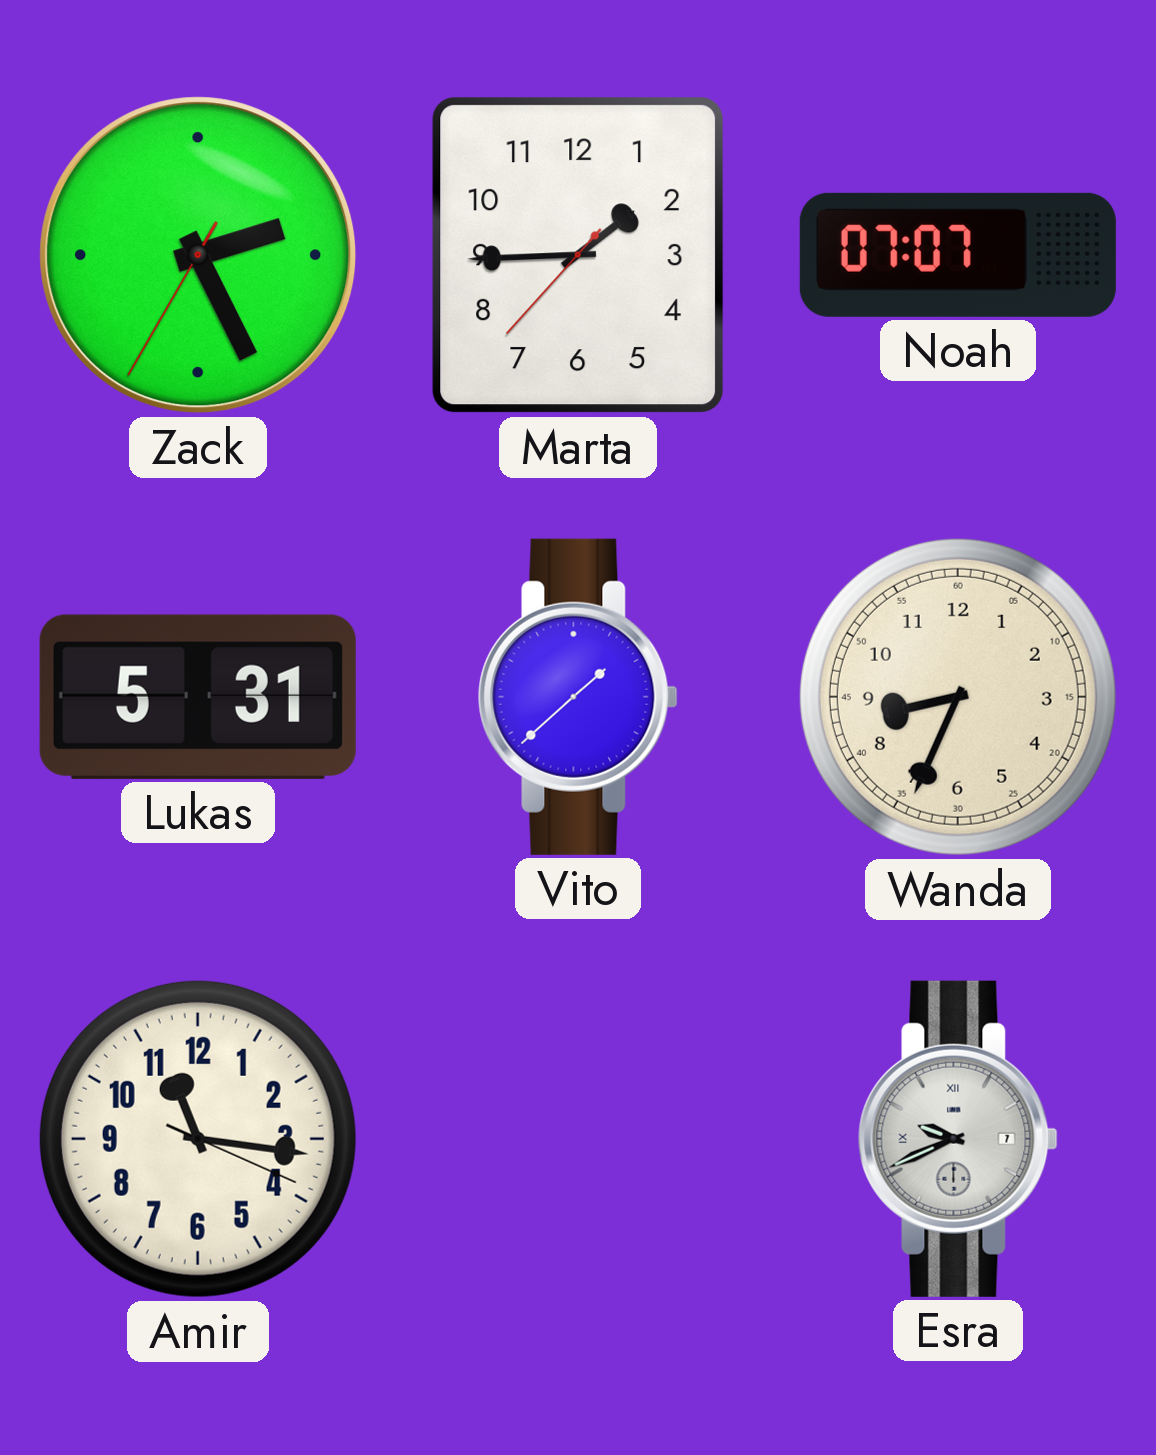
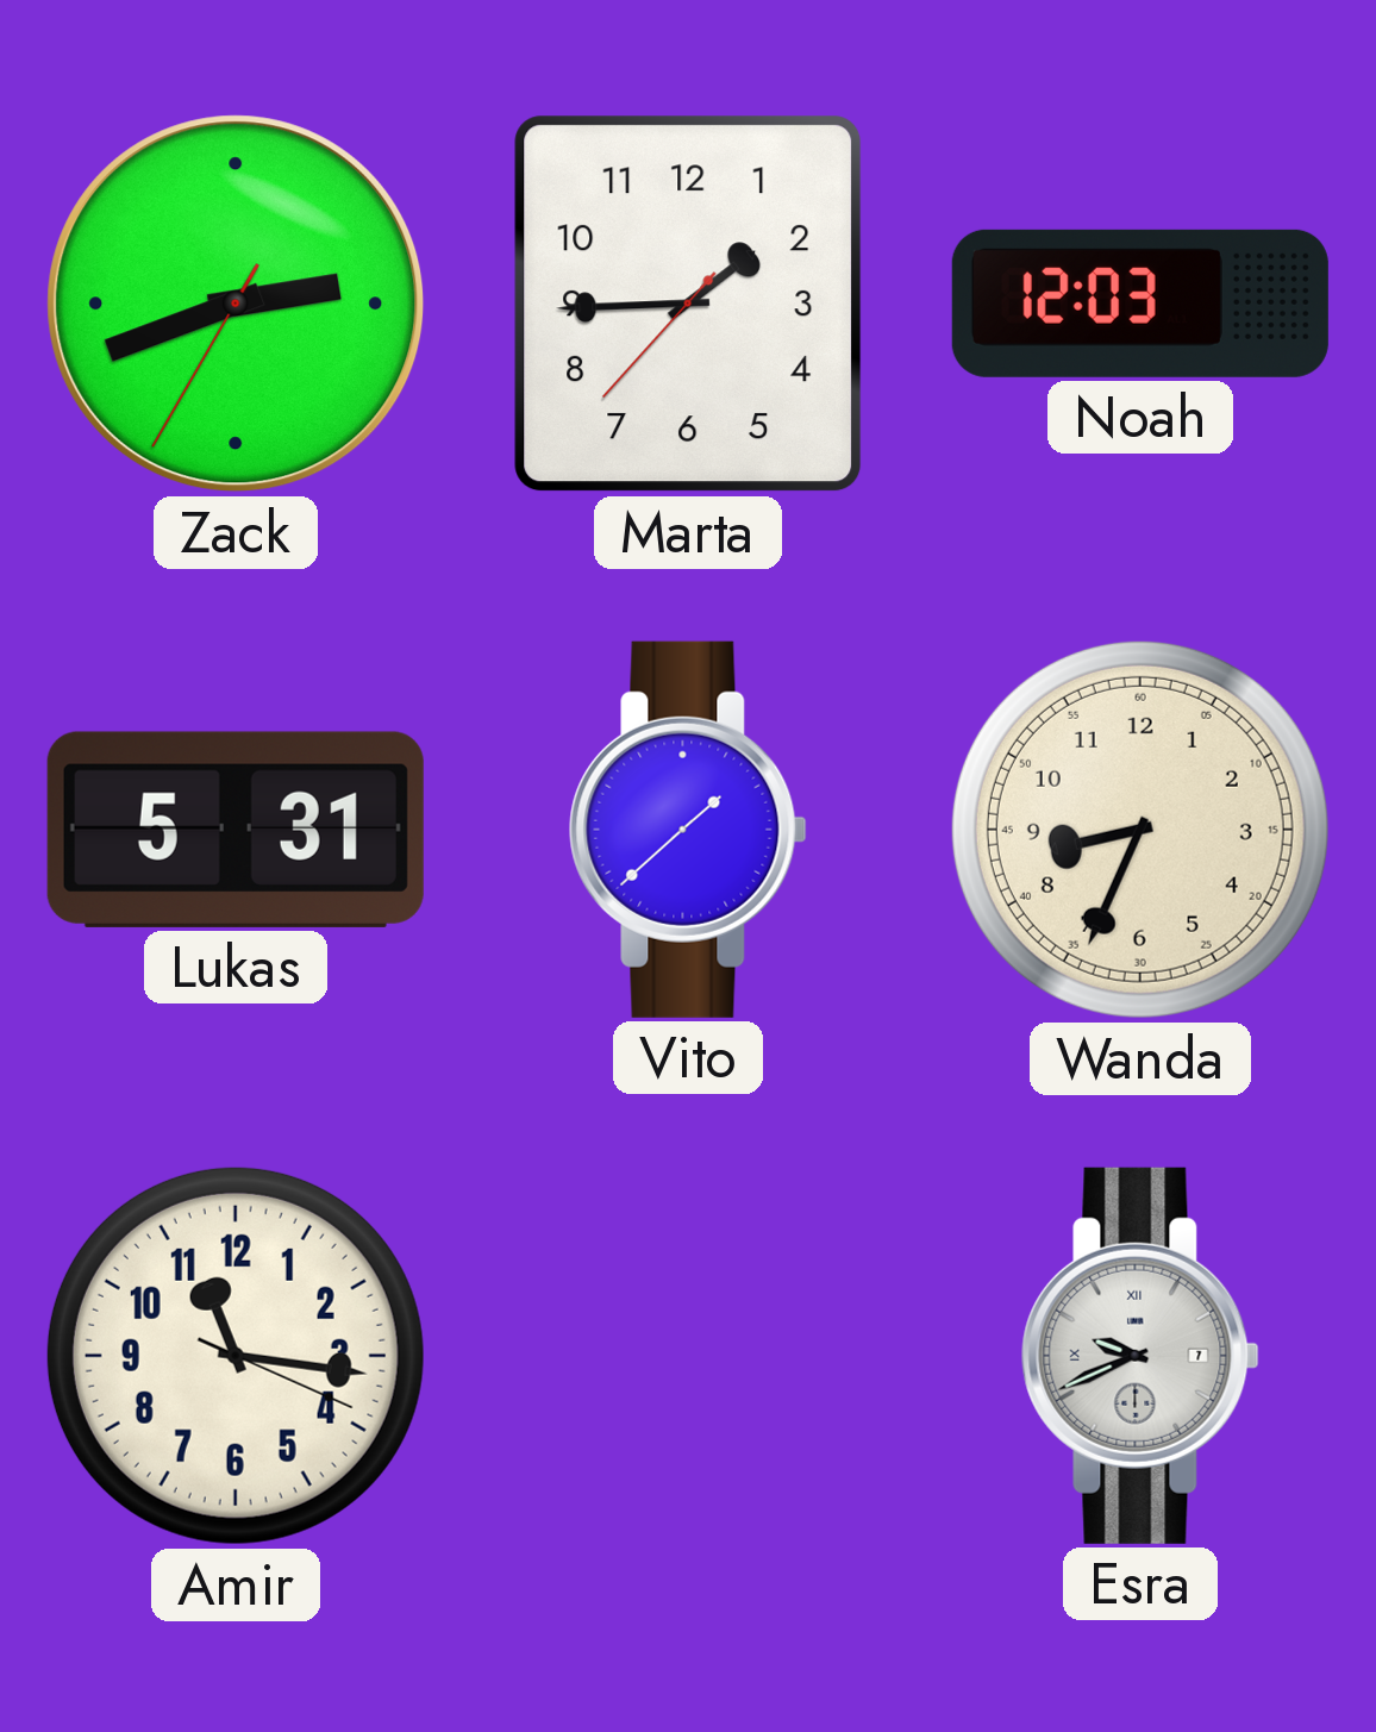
Zack: 2:25 -> 2:41
Noah: 07:07 -> 12:03
